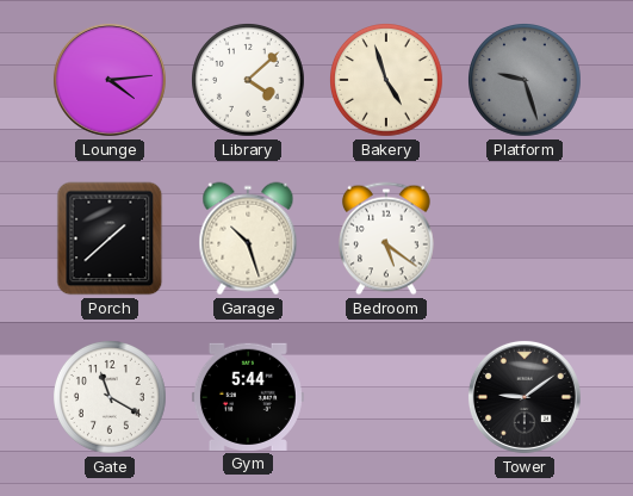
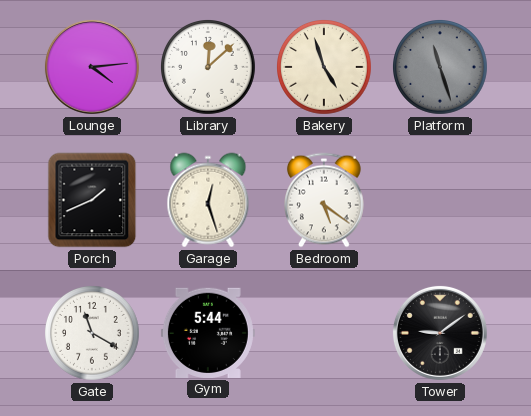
Library: 4:08 -> 12:08
Platform: 9:27 -> 11:27
Porch: 1:38 -> 1:41
Garage: 10:27 -> 12:27
